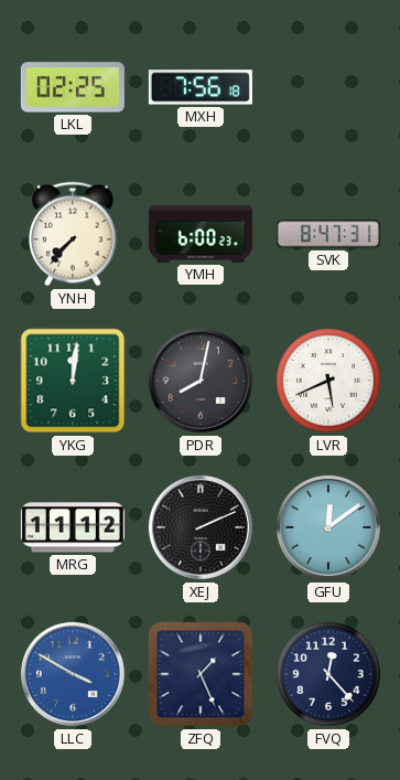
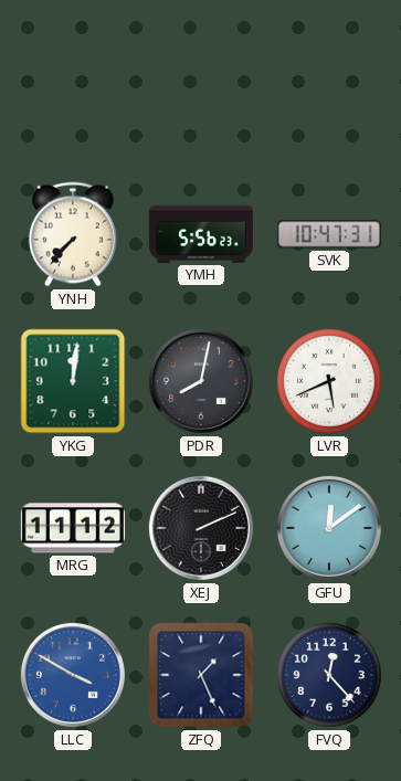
LKL: 02:25 -> none
MXH: 7:56 -> none
YMH: 6:00 -> 5:56
SVK: 8:47 -> 10:47
